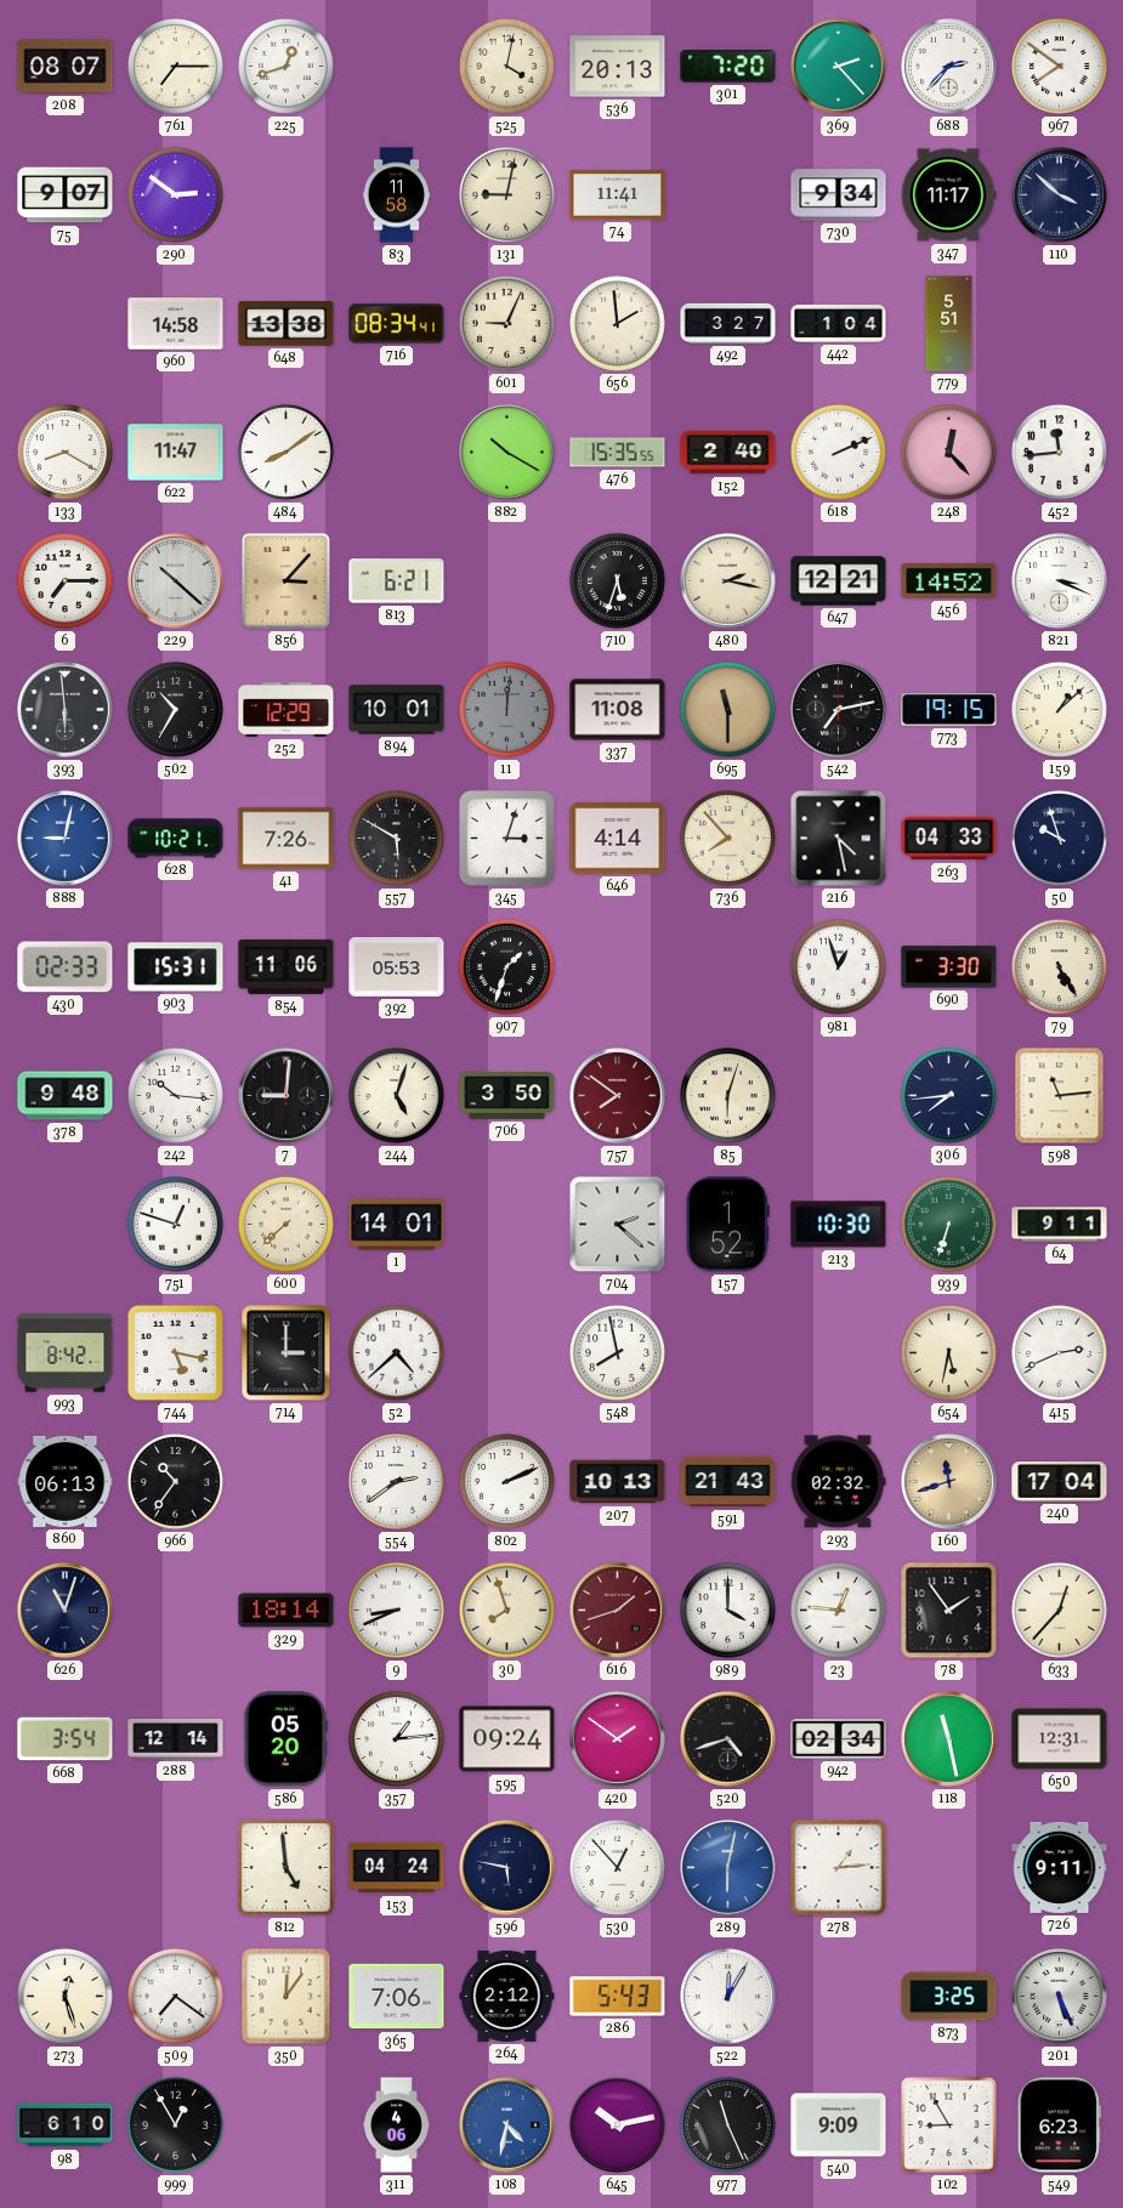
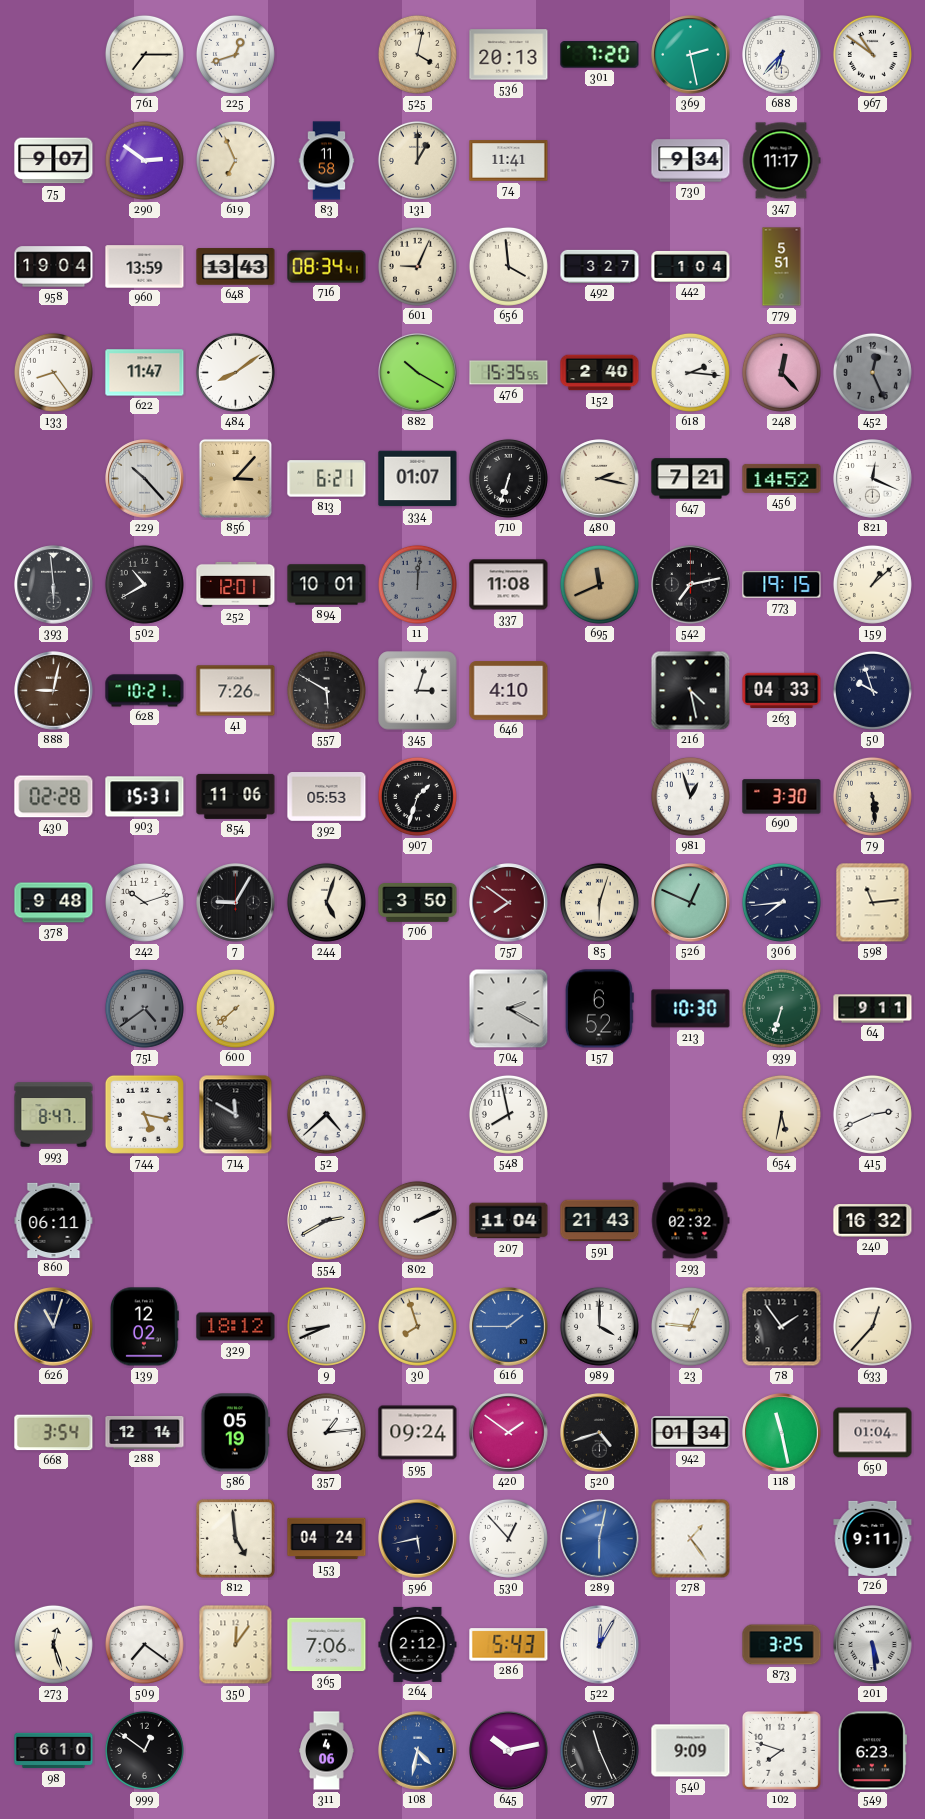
208: 08:07 -> none
369: 2:23 -> 2:28
688: 2:37 -> 6:37
967: 7:51 -> 10:51
619: none -> 6:56
131: 9:02 -> 1:00
110: 3:52 -> none
958: none -> 19:04
960: 14:58 -> 13:59
648: 13:38 -> 13:43
656: 1:59 -> 3:59
133: 8:20 -> 8:24
618: 2:11 -> 2:16
452: 11:44 -> 12:26
452 dial: white -> grey
6: 7:15 -> none
229: 10:22 -> 10:23
334: none -> 01:07
710: 5:33 -> 6:33
647: 12:21 -> 7:21
821: 3:19 -> 12:19
502: 10:35 -> 10:40
252: 12:29 -> 12:01
695: 11:30 -> 11:41
888 dial: blue -> brown
646: 4:14 -> 4:10
736: 7:53 -> none
430: 02:33 -> 02:28
79: 5:25 -> 5:29
242: 10:16 -> 10:12
7: 9:01 -> 9:05
526: none -> 12:49
751: 12:48 -> 4:39
751 dial: white -> grey
1: 14:01 -> none
704: 2:22 -> 2:20
157: 1:52 -> 6:52
993: 8:42 -> 8:47
714: 3:00 -> 11:50
860: 06:13 -> 06:11
966: 10:36 -> none
554: 2:39 -> 2:40
207: 10:13 -> 11:04
160: 11:42 -> none
240: 17:04 -> 16:32
139: none -> 12:02
329: 18:14 -> 18:12
616: 1:42 -> 1:45
616 dial: burgundy -> blue
586: 05:20 -> 05:19
942: 02:34 -> 01:34
650: 12:31 -> 01:04
596: 5:47 -> 5:43
278: 1:14 -> 1:24
201: 5:26 -> 5:29
999: 12:55 -> 12:51
102: 8:55 -> 7:48
